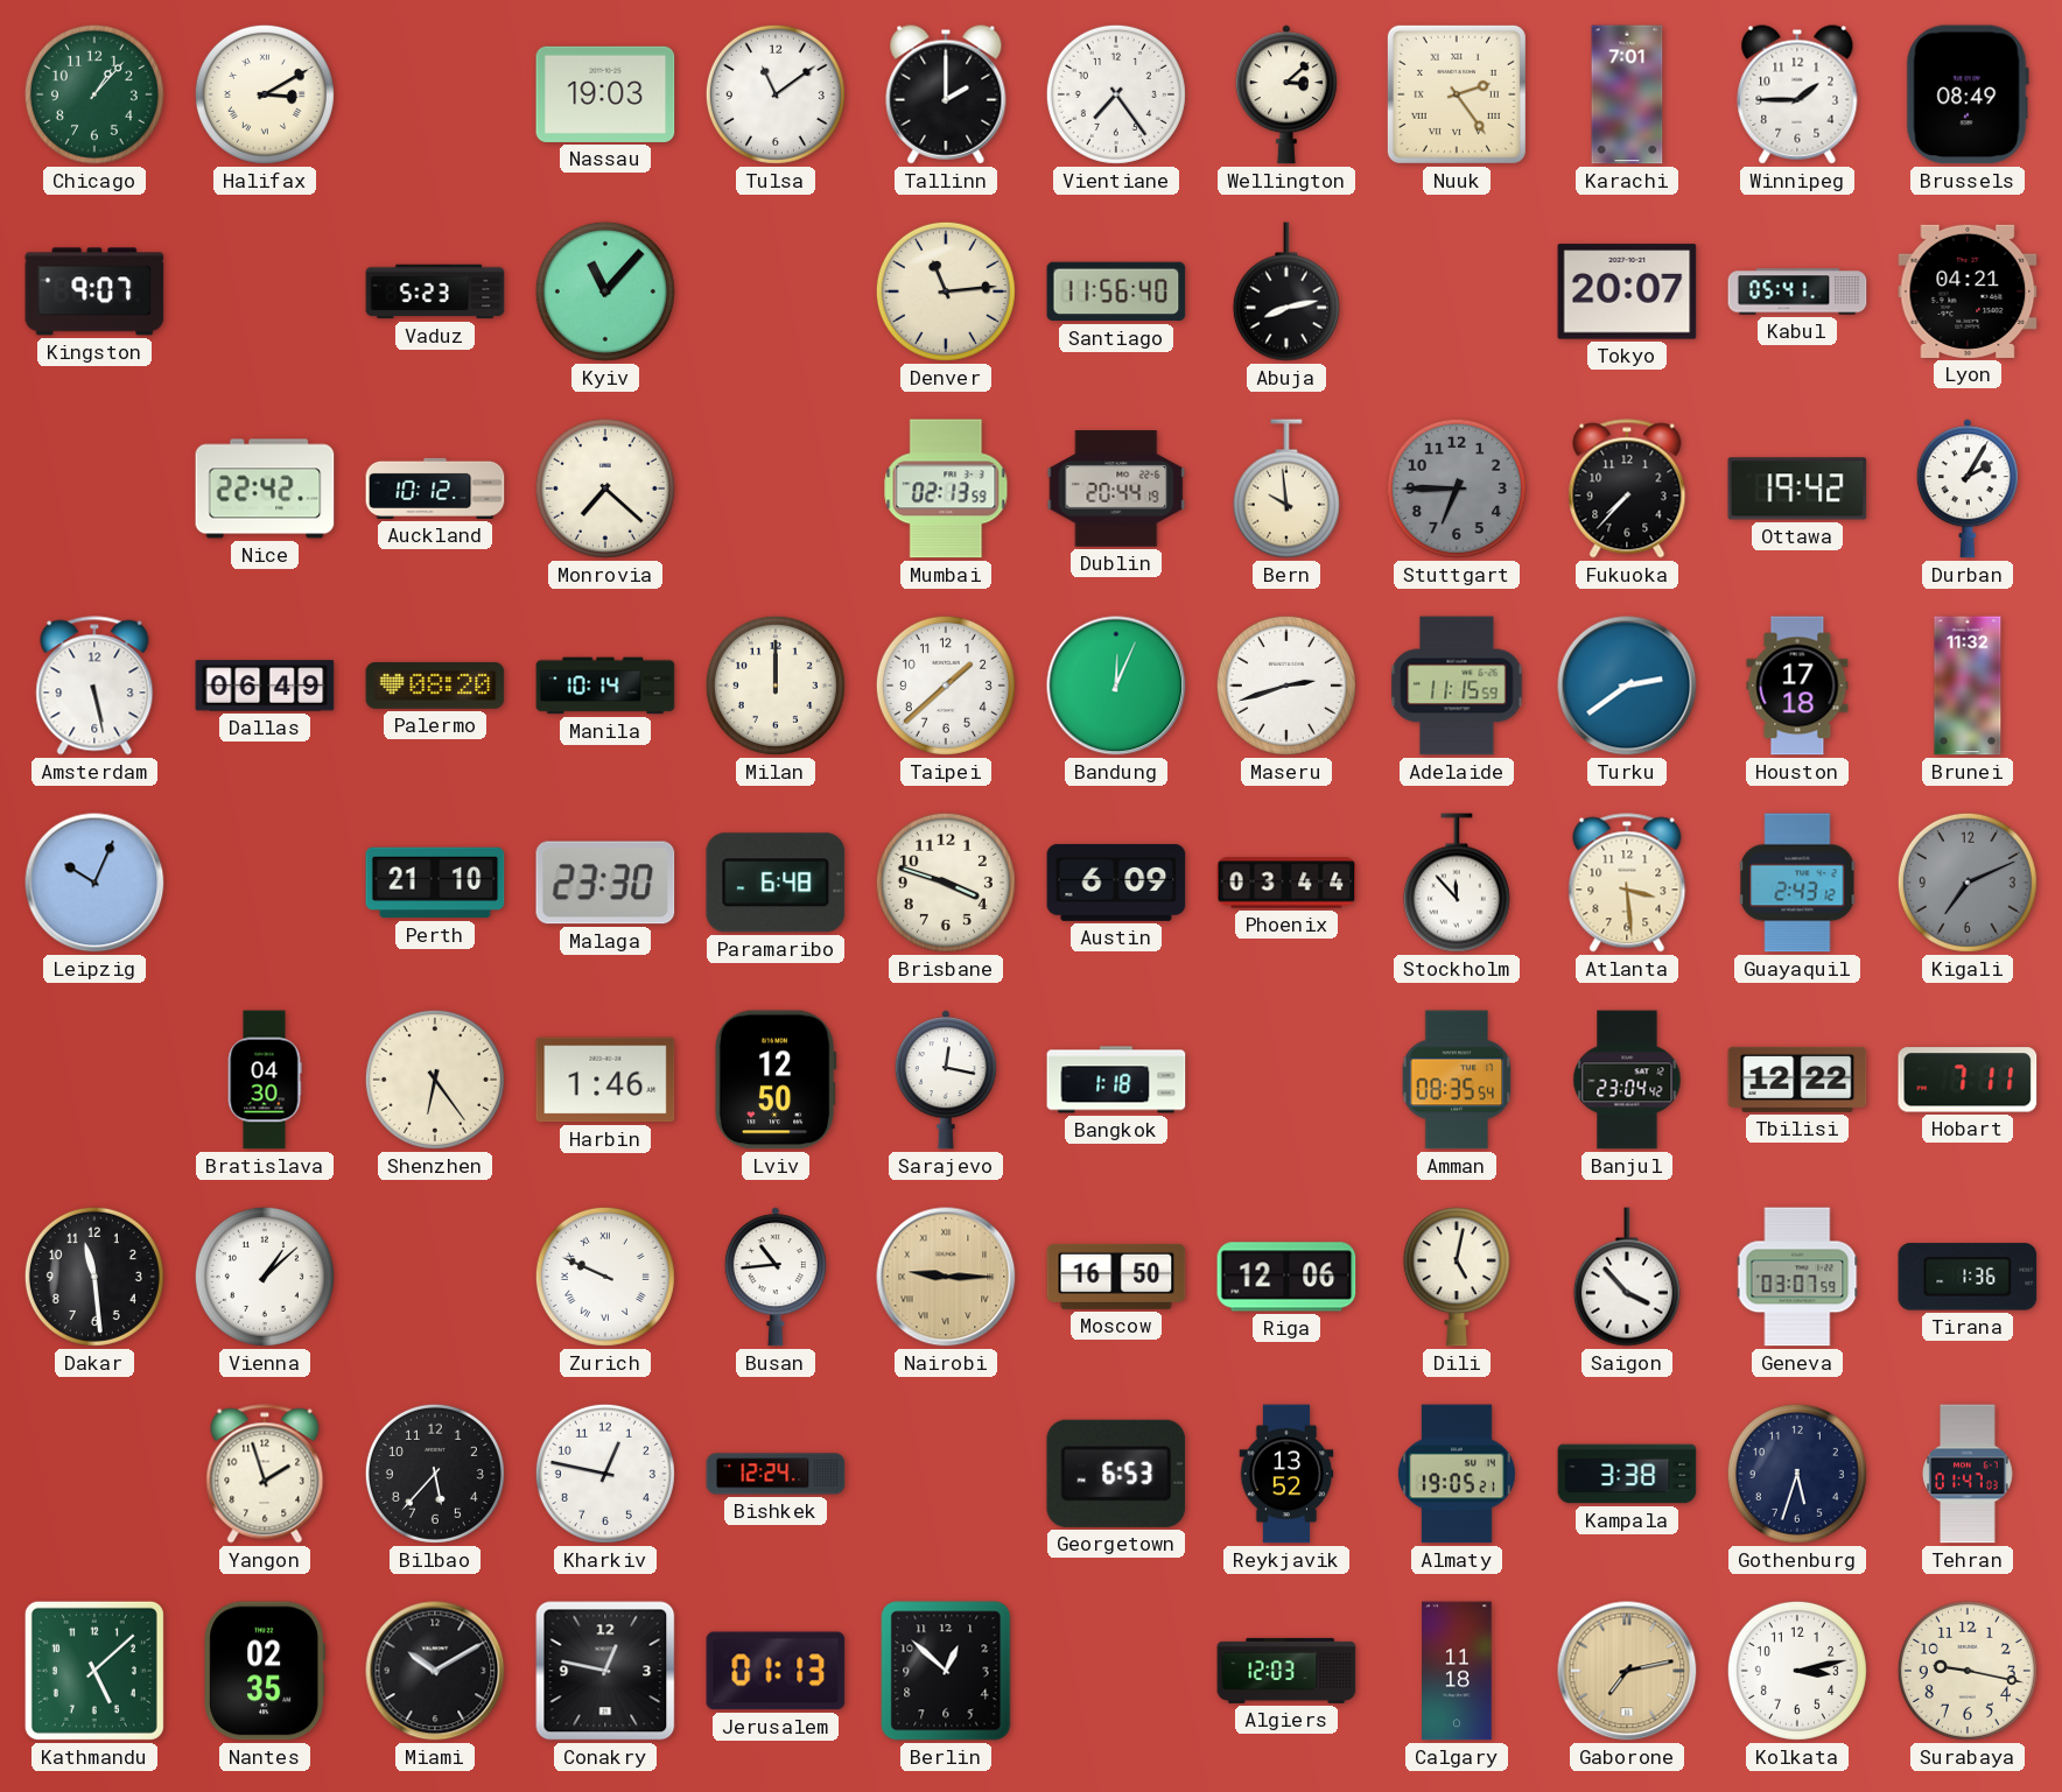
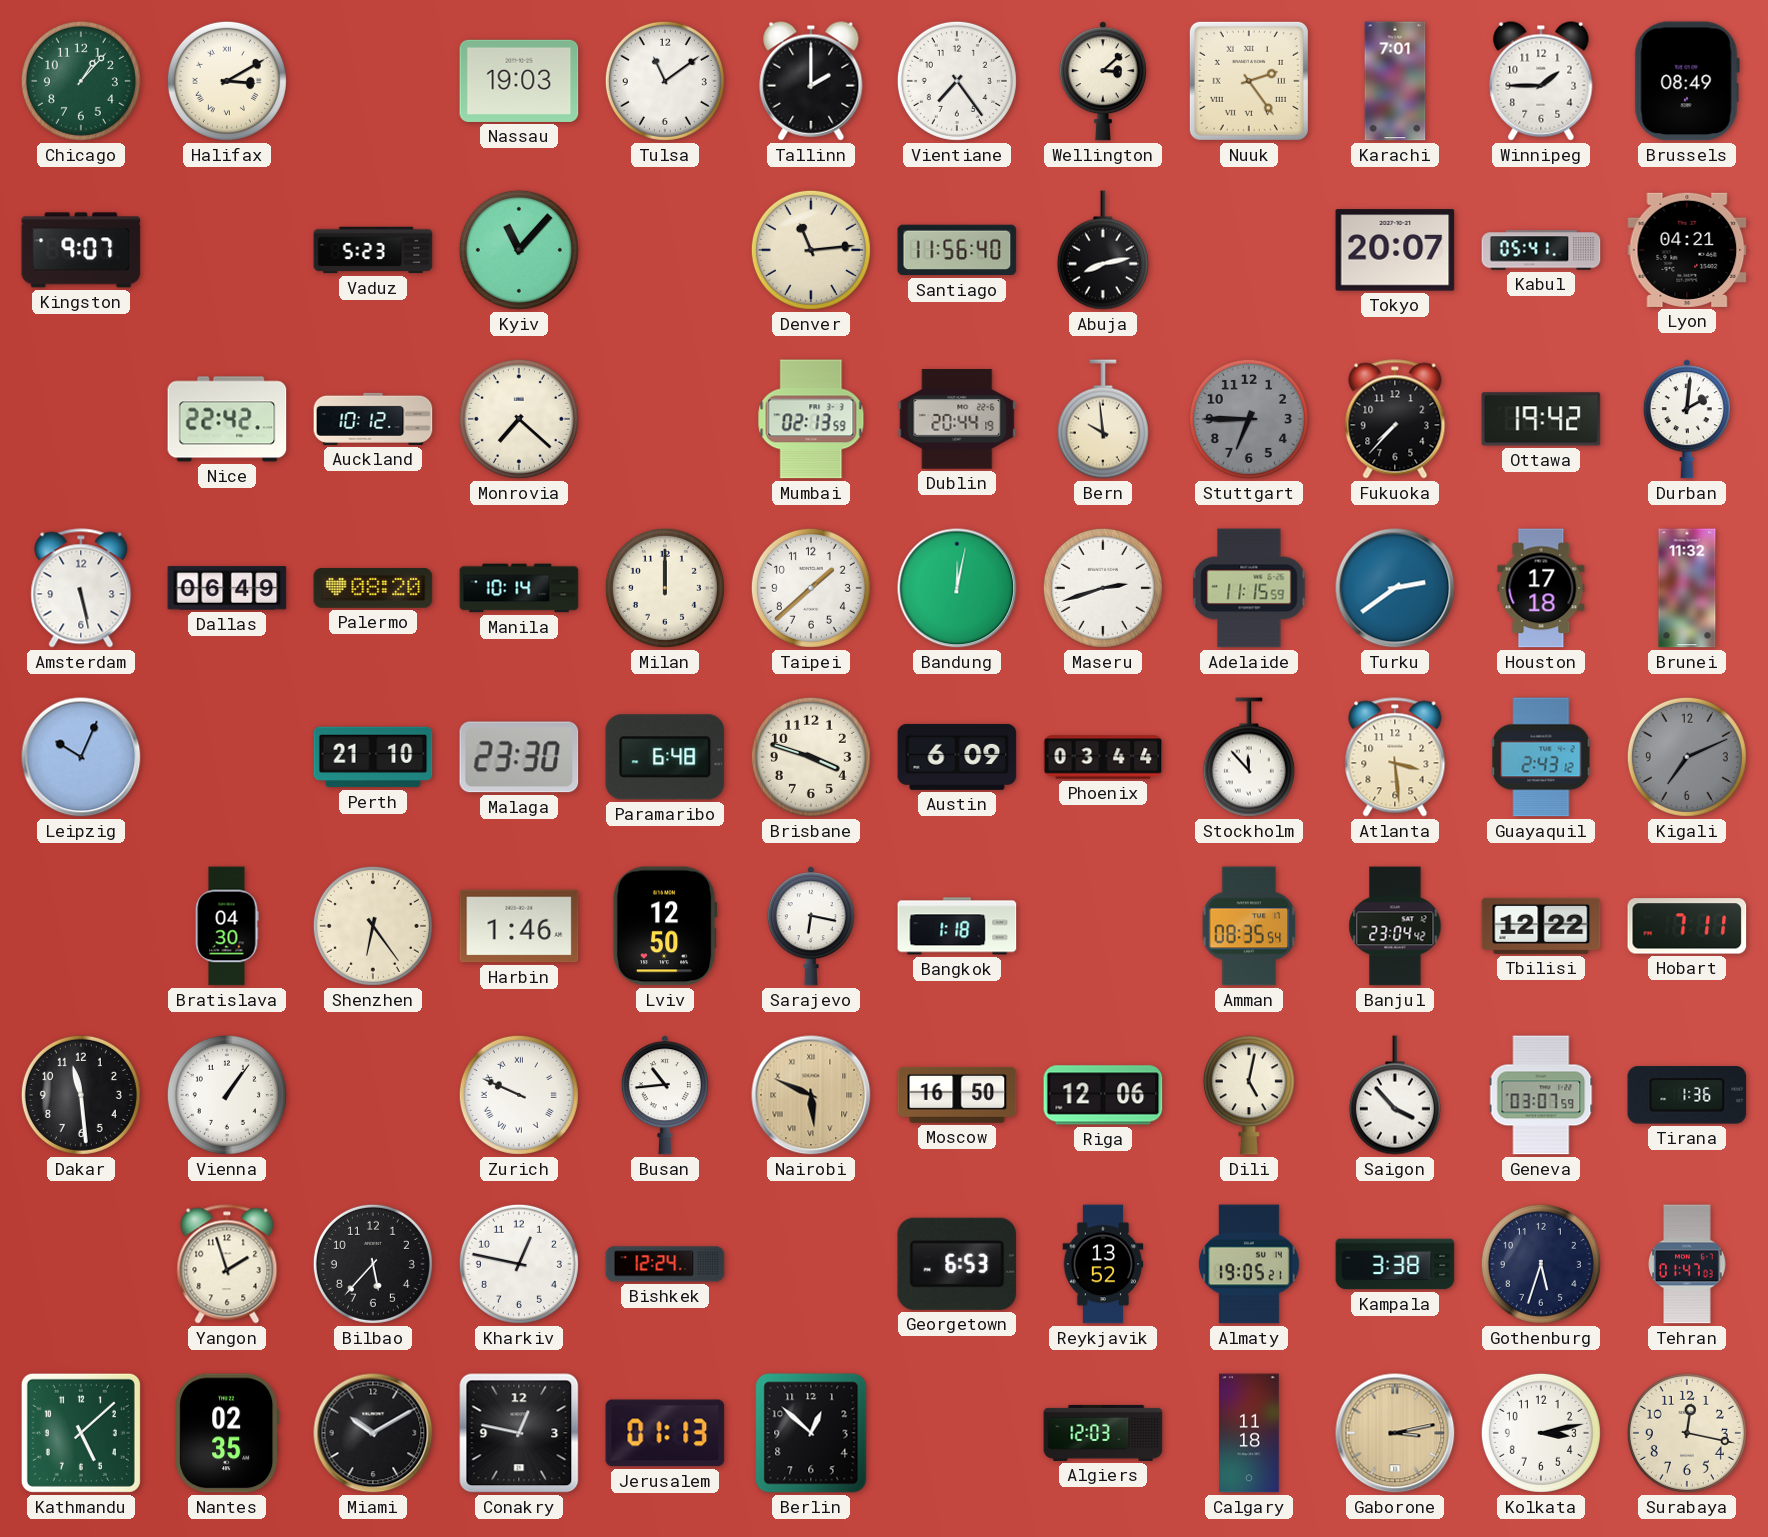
Durban: 2:05 -> 2:01
Bandung: 12:04 -> 12:02
Sarajevo: 12:17 -> 6:17
Vienna: 1:08 -> 1:06
Nairobi: 9:15 -> 5:49
Gaborone: 7:13 -> 3:13
Surabaya: 9:17 -> 12:17
